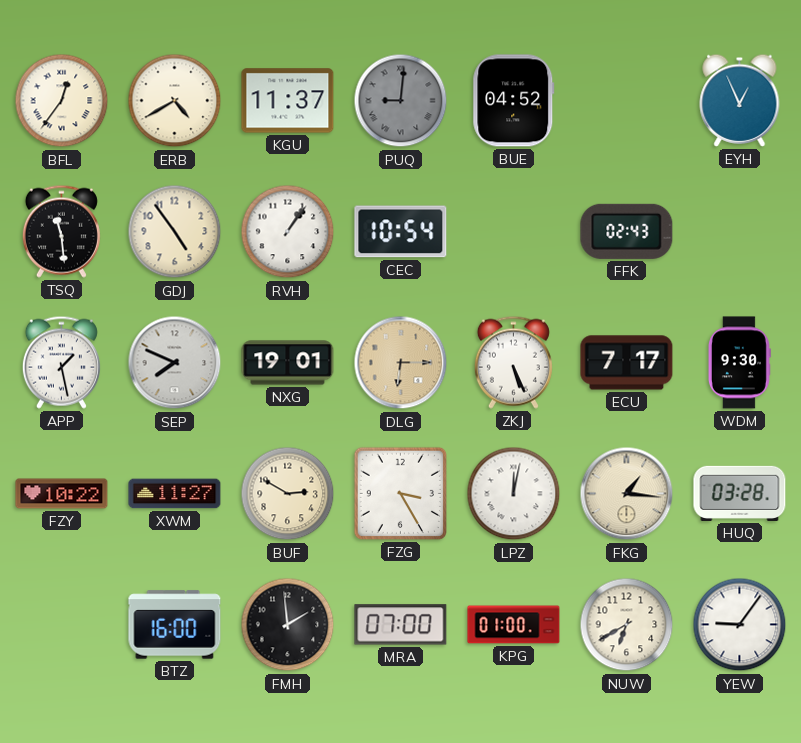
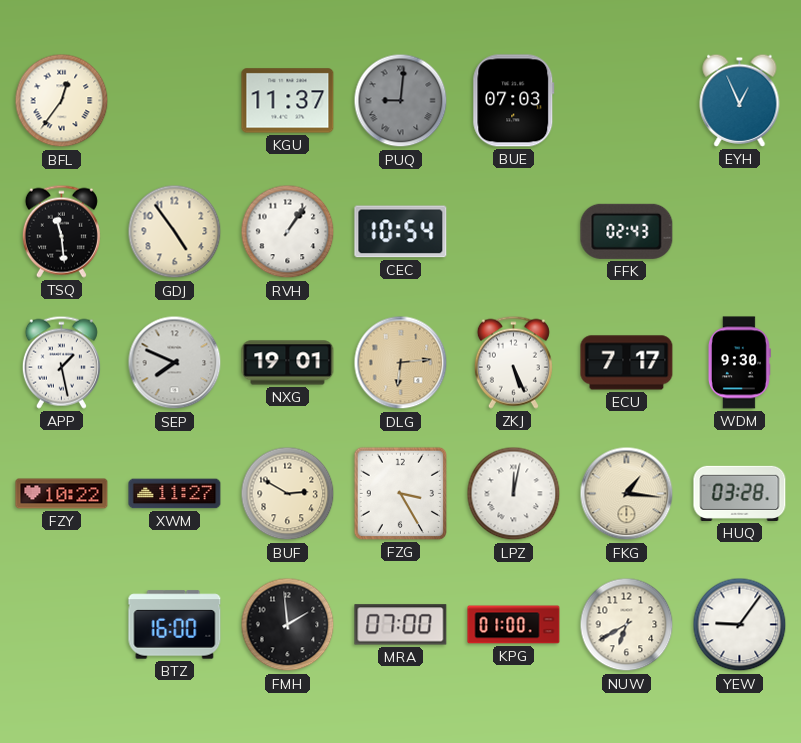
ERB: 4:40 -> none
BUE: 04:52 -> 07:03
DLG: 6:15 -> 6:14
